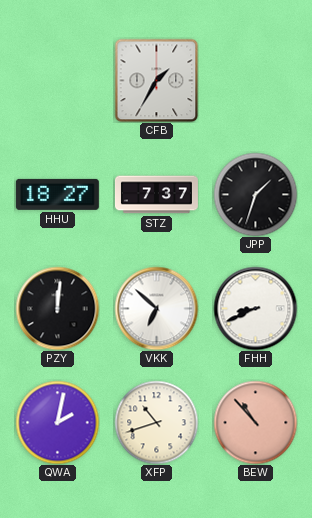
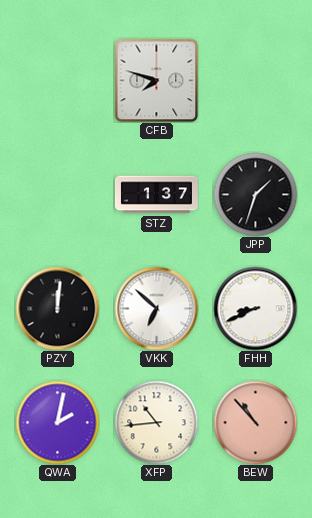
CFB: 1:35 -> 7:48
HHU: 18:27 -> none
STZ: 7:37 -> 1:37
XFP: 10:42 -> 10:44
